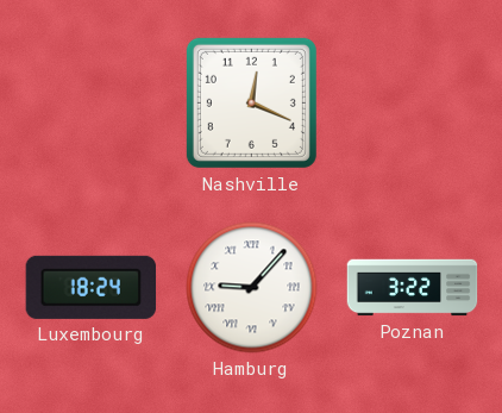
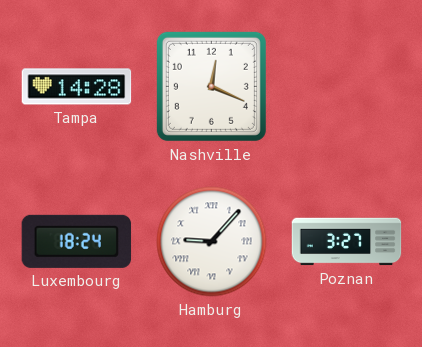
Tampa: none -> 14:28
Poznan: 3:22 -> 3:27
